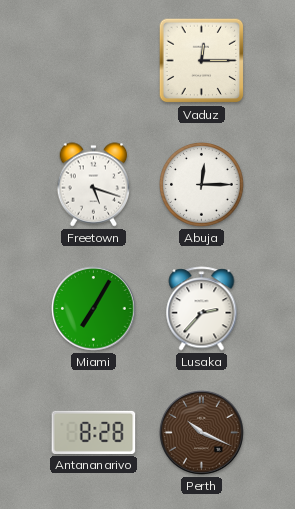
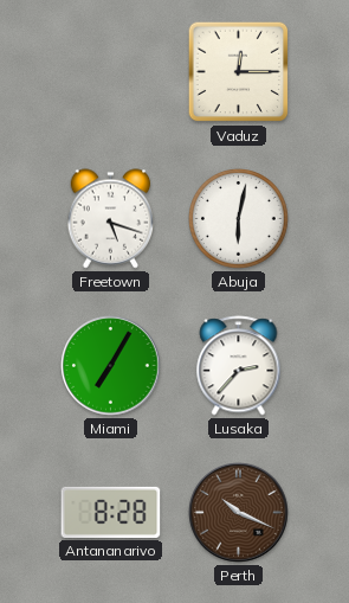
Abuja: 12:15 -> 6:02
